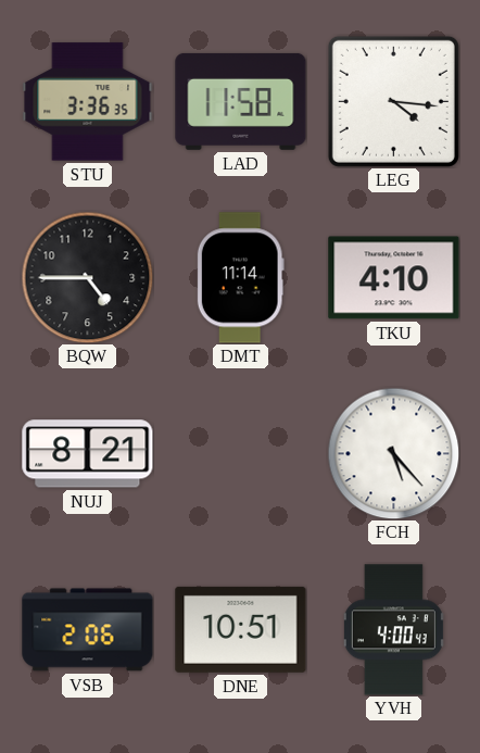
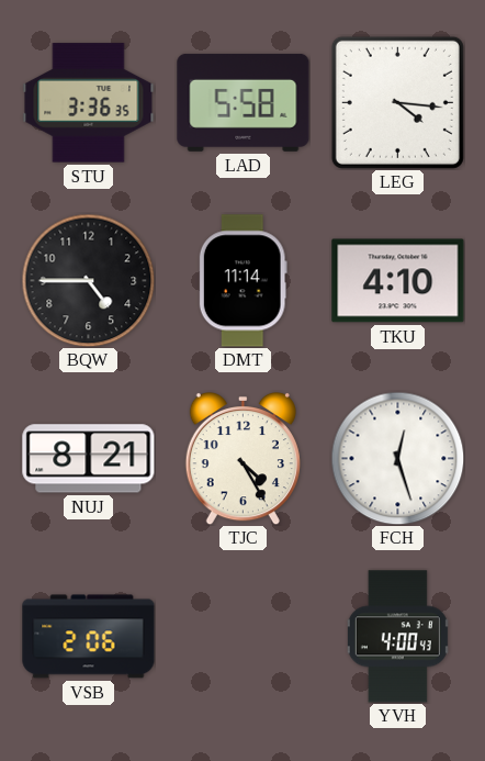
LAD: 11:58 -> 5:58
TJC: none -> 4:25
FCH: 5:23 -> 12:27
DNE: 10:51 -> none
